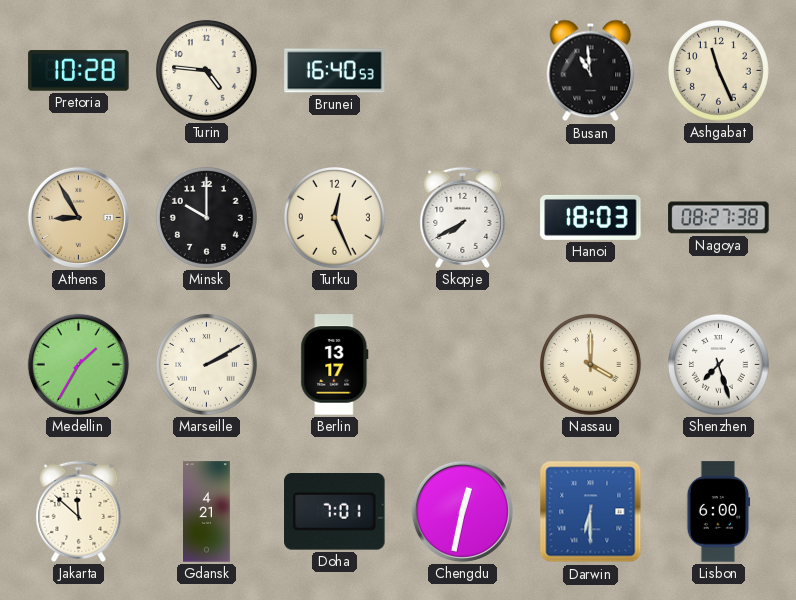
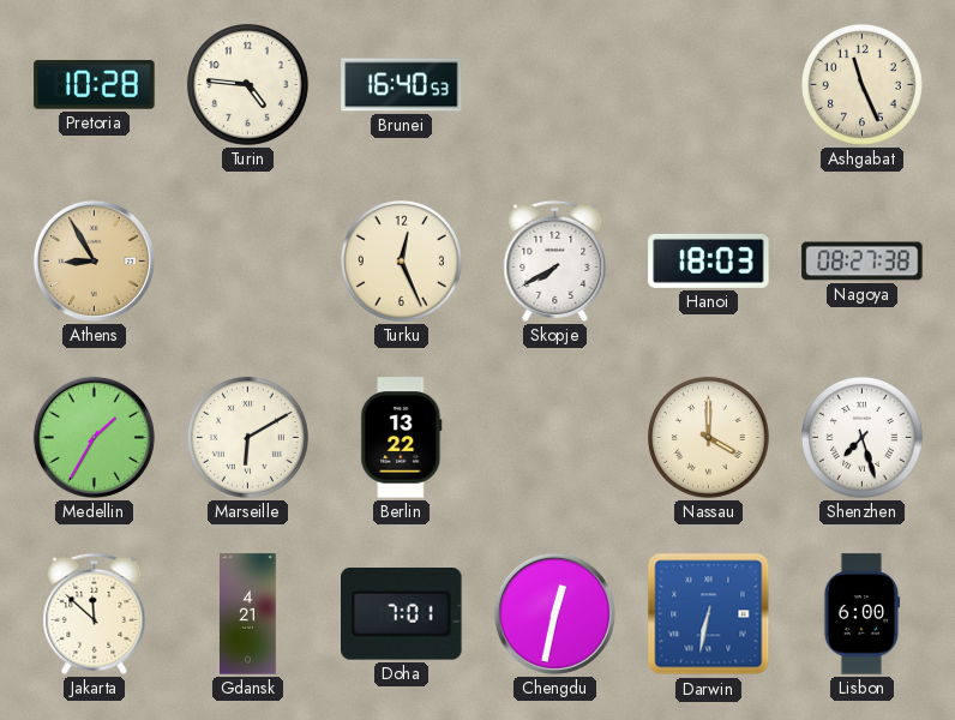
Busan: 10:59 -> none
Minsk: 10:00 -> none
Marseille: 2:10 -> 6:10
Berlin: 13:17 -> 13:22
Darwin: 6:30 -> 6:32
